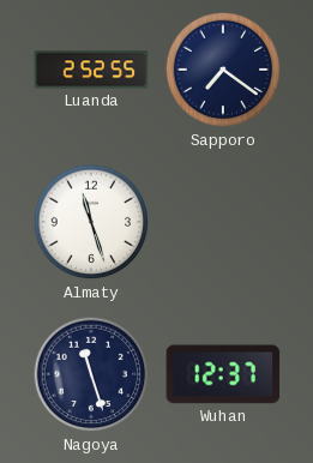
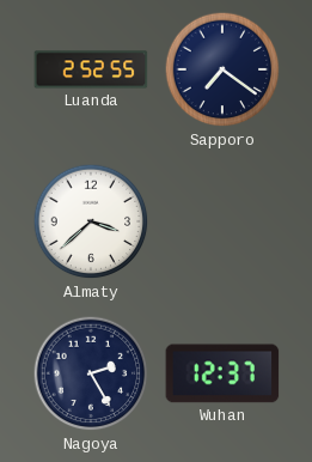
Almaty: 11:27 -> 3:38
Nagoya: 11:27 -> 2:25
